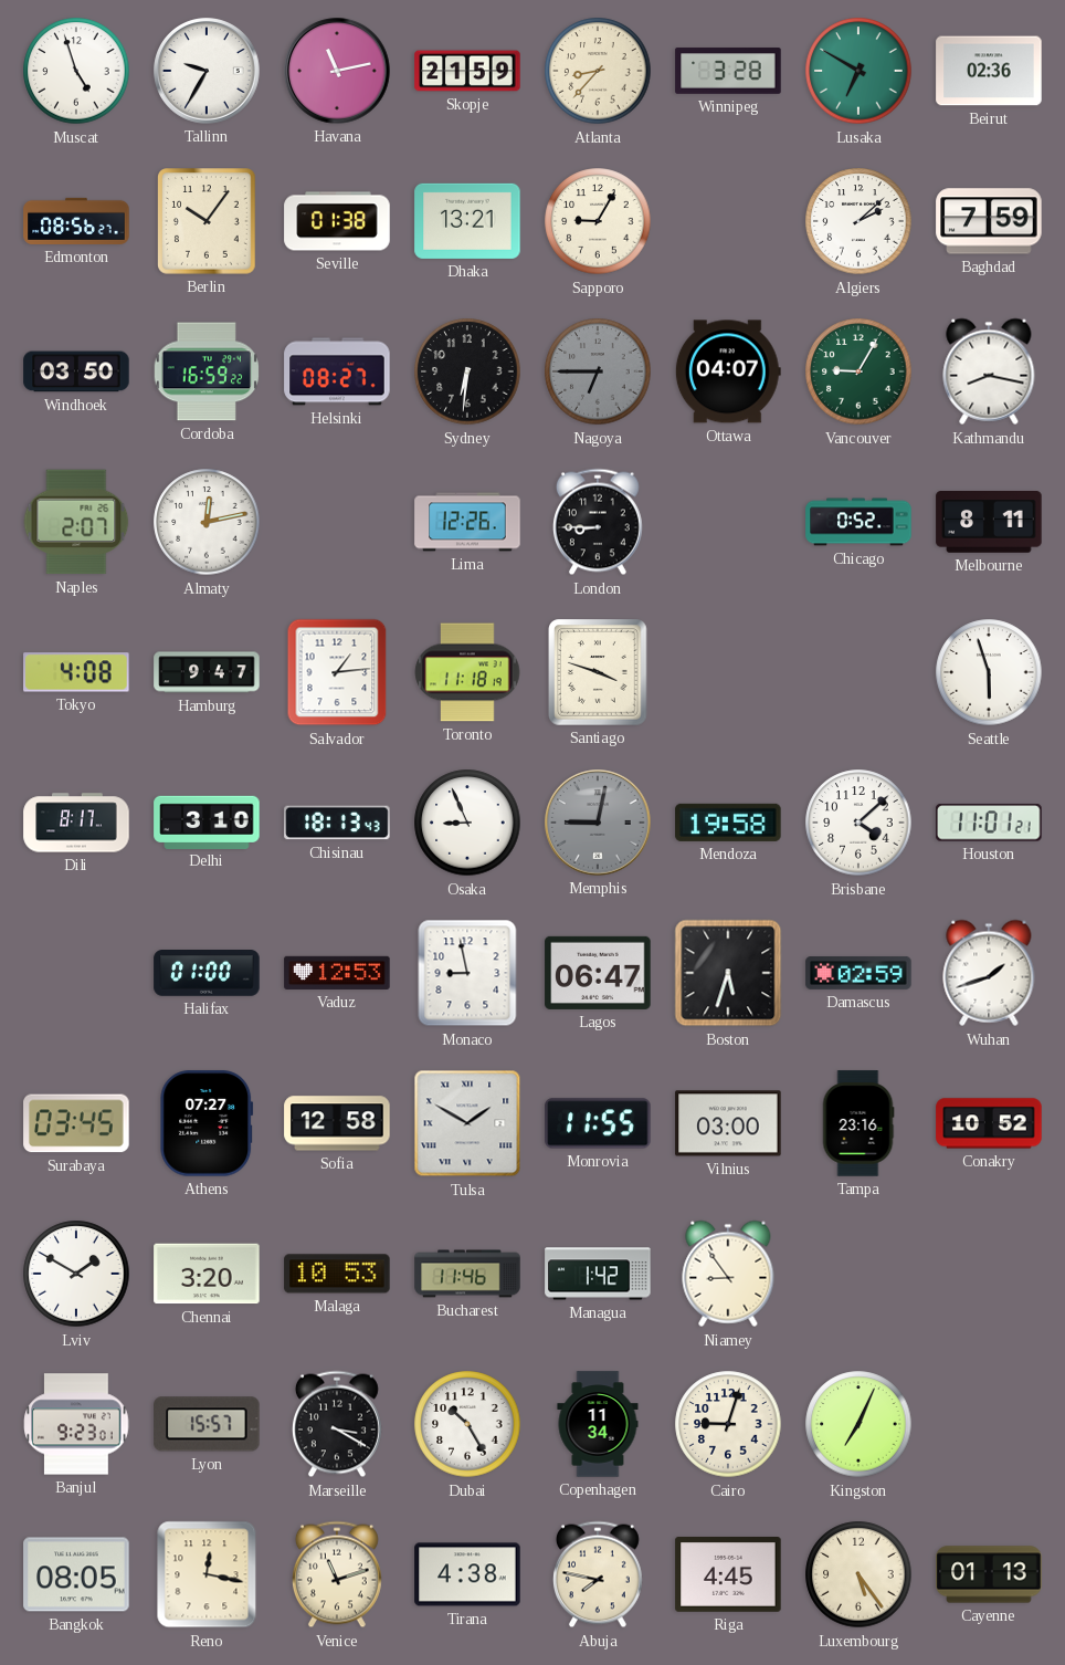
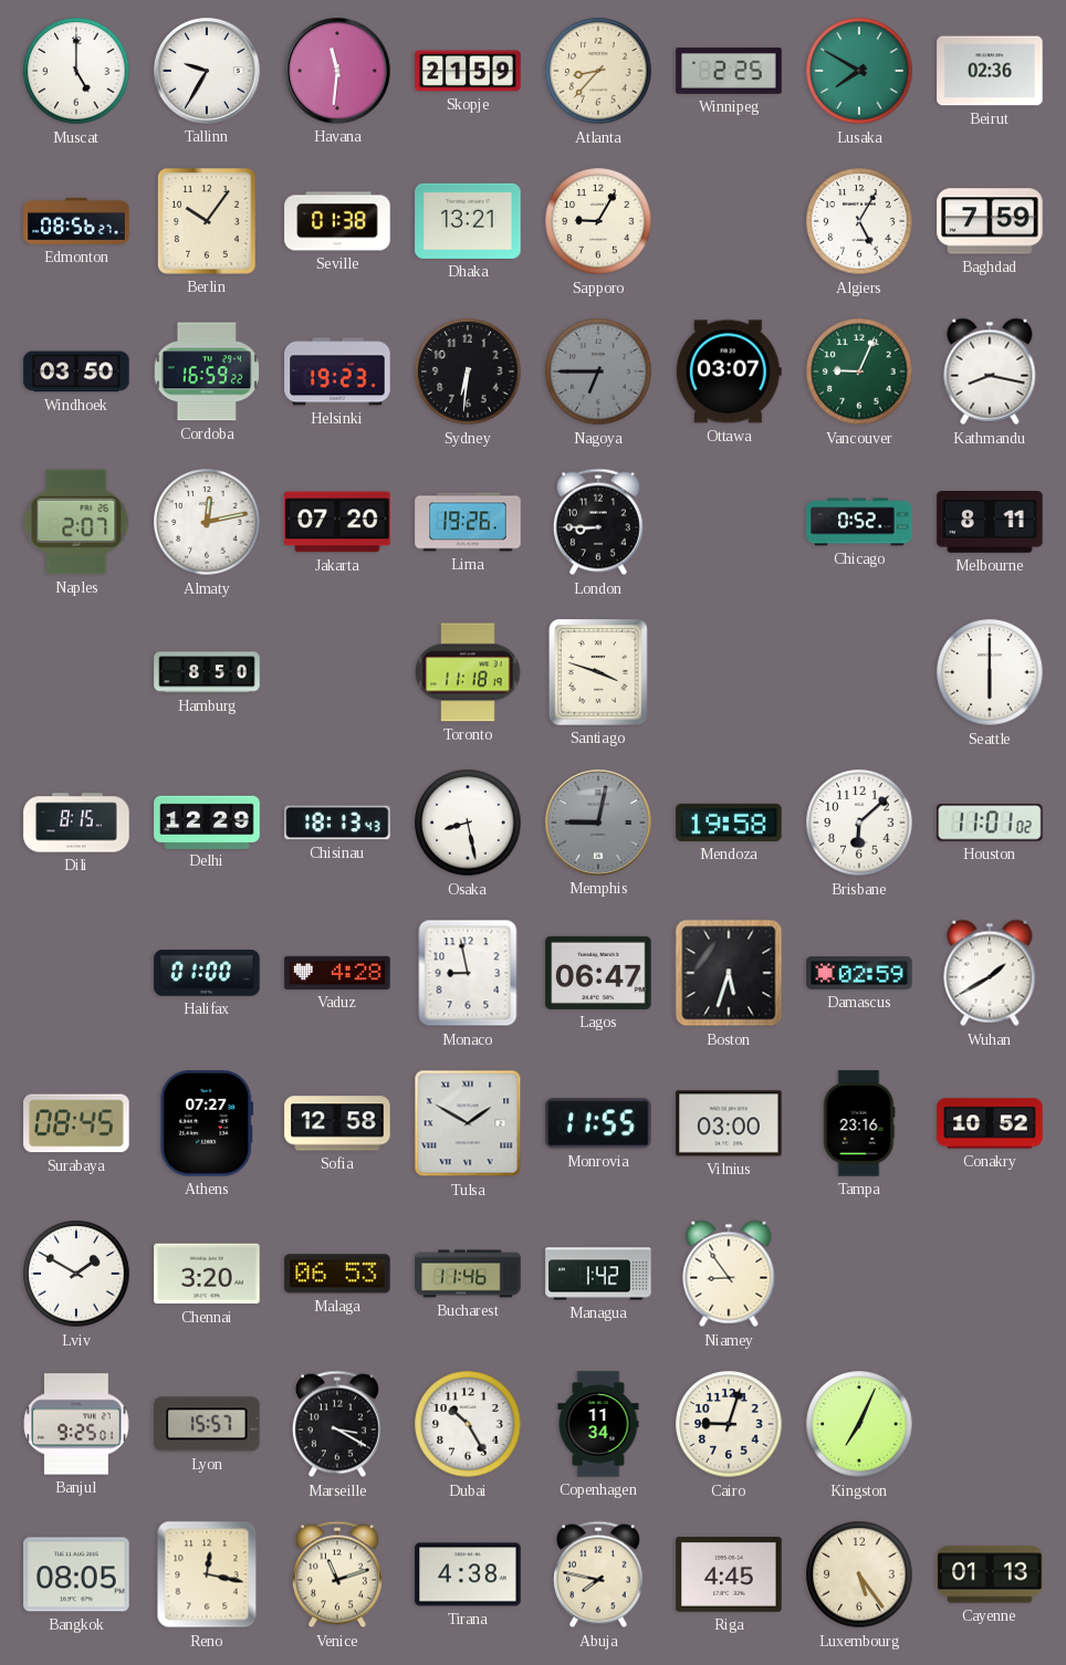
Muscat: 4:57 -> 5:00
Havana: 11:13 -> 11:31
Winnipeg: 3:28 -> 2:25
Lusaka: 6:50 -> 7:50
Algiers: 2:08 -> 5:05
Helsinki: 08:27 -> 19:23
Ottawa: 04:07 -> 03:07
Vancouver: 9:05 -> 9:04
Jakarta: none -> 07:20
Lima: 12:26 -> 19:26
Tokyo: 4:08 -> none
Hamburg: 9:47 -> 8:50
Salvador: 1:14 -> none
Seattle: 5:57 -> 6:00
Dili: 8:17 -> 8:15
Delhi: 3:10 -> 12:29
Osaka: 8:56 -> 8:28
Brisbane: 4:08 -> 6:08
Houston: 11:01:21 -> 11:01:02
Vaduz: 12:53 -> 4:28
Wuhan: 1:42 -> 1:40
Surabaya: 03:45 -> 08:45
Malaga: 10:53 -> 06:53
Banjul: 9:23 -> 9:25
